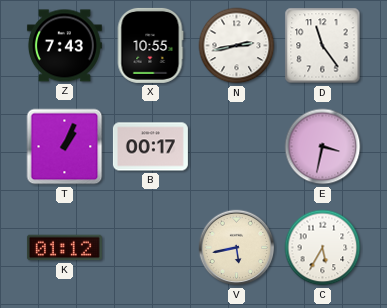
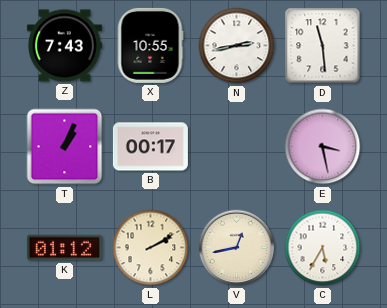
D: 11:24 -> 11:29
E: 3:32 -> 3:28
L: none -> 2:10
V: 5:43 -> 12:43
